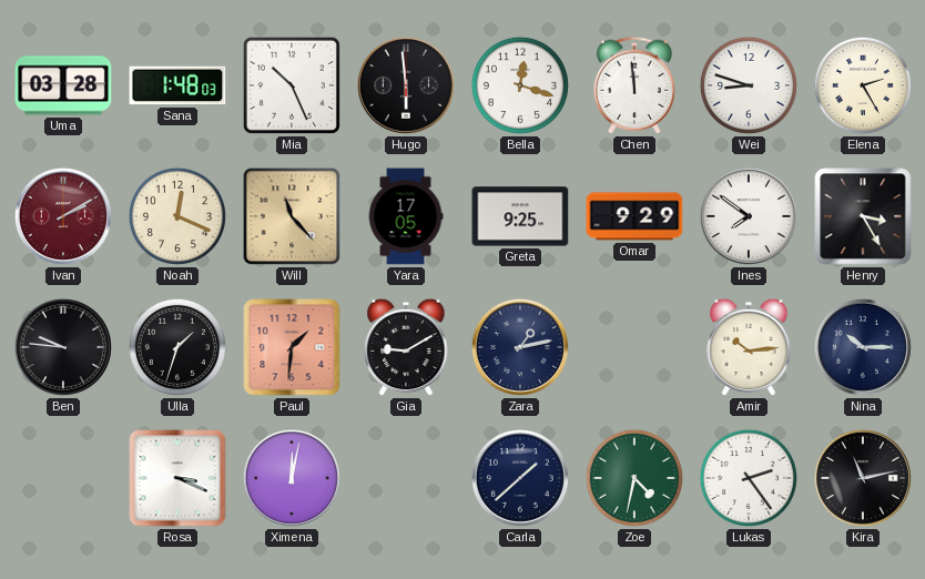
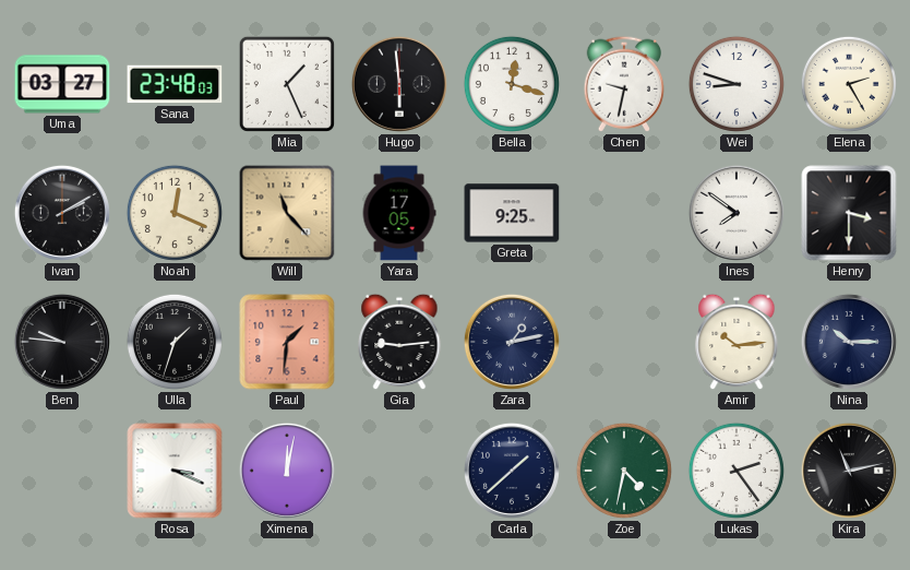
Uma: 03:28 -> 03:27
Sana: 1:48 -> 23:48
Mia: 10:26 -> 1:26
Chen: 11:59 -> 9:32
Ivan dial: burgundy -> black
Omar: 9:29 -> none
Henry: 3:25 -> 3:30
Gia: 9:10 -> 9:14
